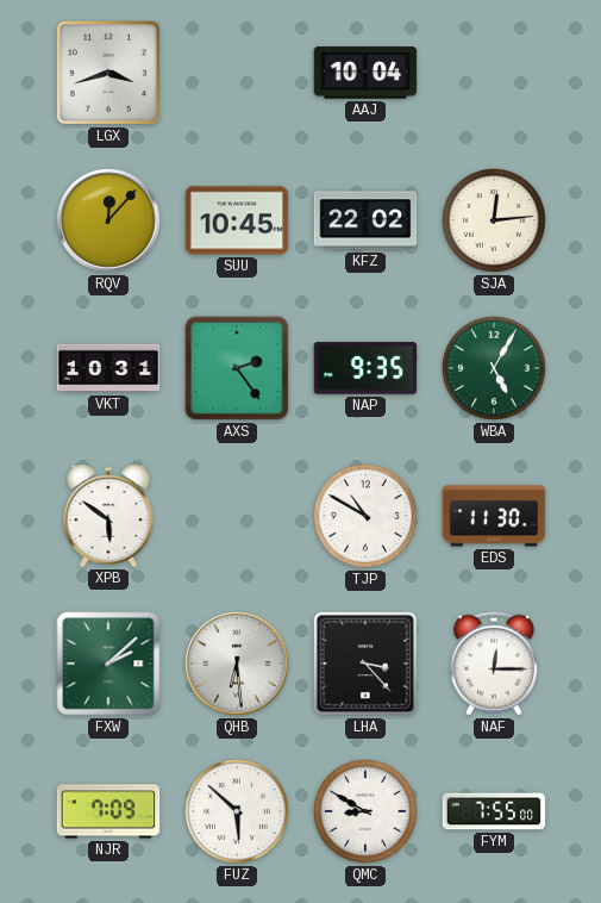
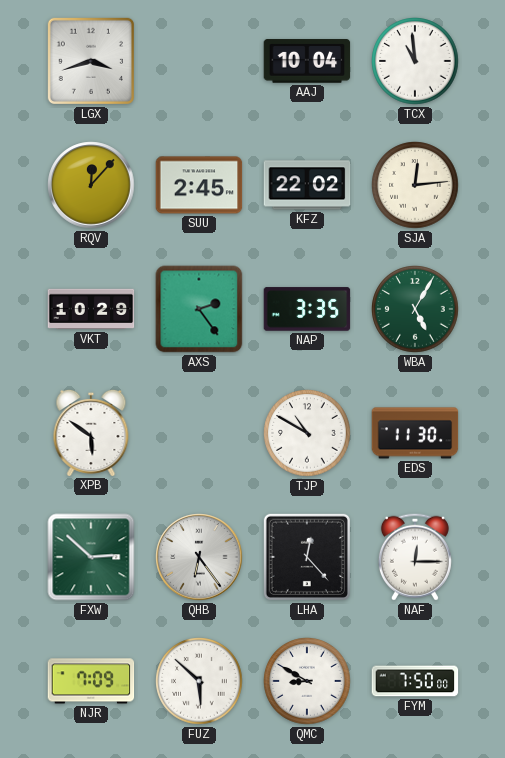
TCX: none -> 10:59
SUU: 10:45 -> 2:45
VKT: 10:31 -> 10:29
NAP: 9:35 -> 3:35
FXW: 2:08 -> 2:52
QHB: 6:29 -> 6:24
LHA: 3:23 -> 12:23
FYM: 7:55 -> 7:50
